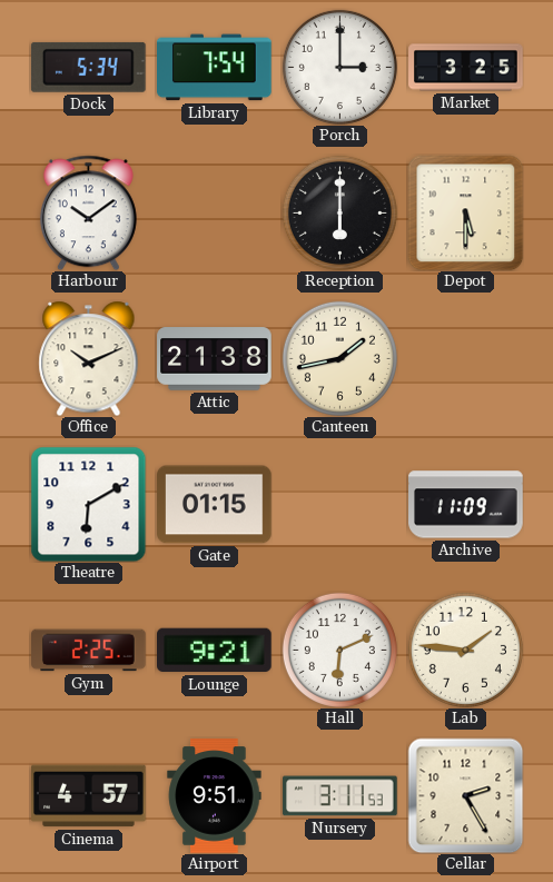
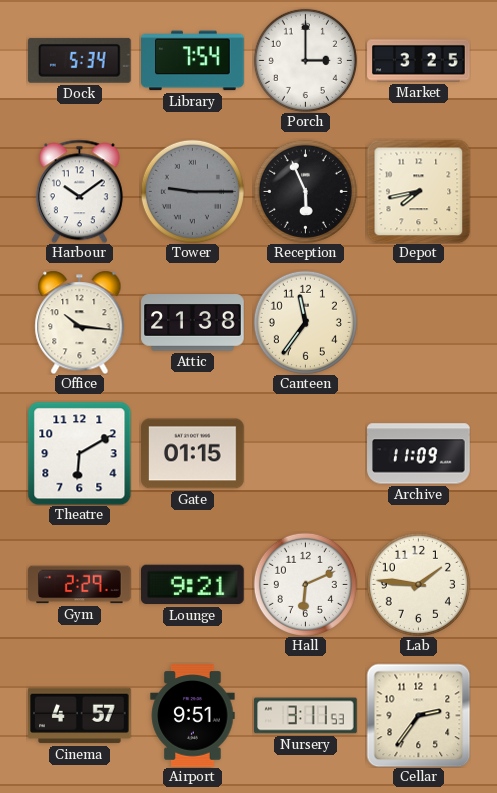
Tower: none -> 9:15
Reception: 6:00 -> 5:56
Depot: 5:30 -> 7:43
Office: 10:11 -> 10:16
Canteen: 1:43 -> 11:36
Gym: 2:25 -> 2:29
Cellar: 2:25 -> 2:36
